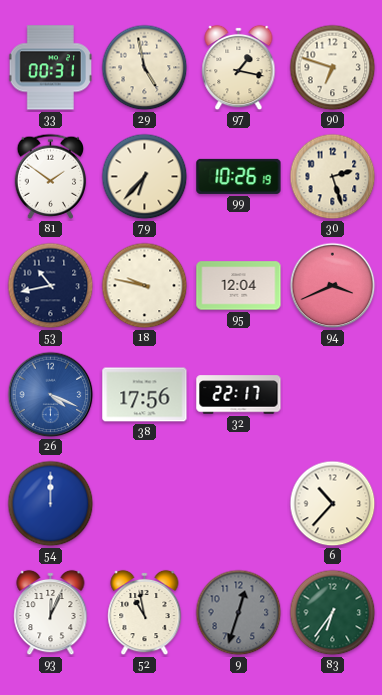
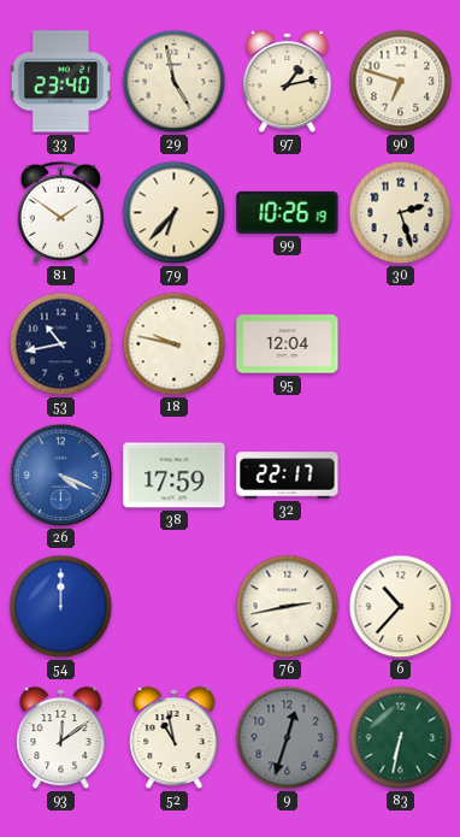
33: 00:31 -> 23:40
97: 1:17 -> 1:13
94: 3:41 -> none
38: 17:56 -> 17:59
76: none -> 2:43
93: 12:04 -> 12:09
83: 6:36 -> 6:32
